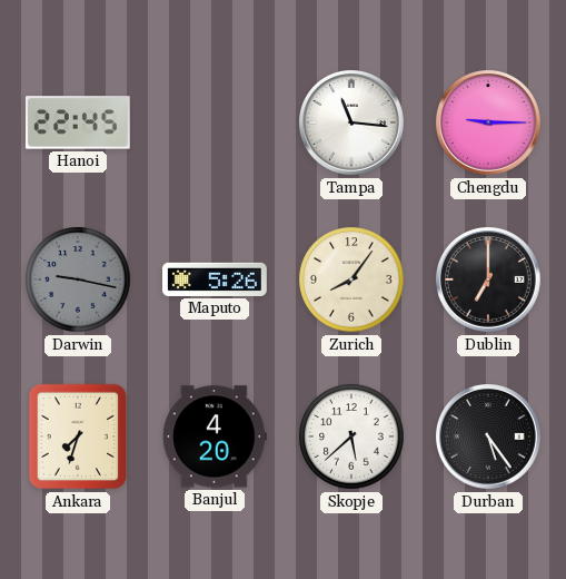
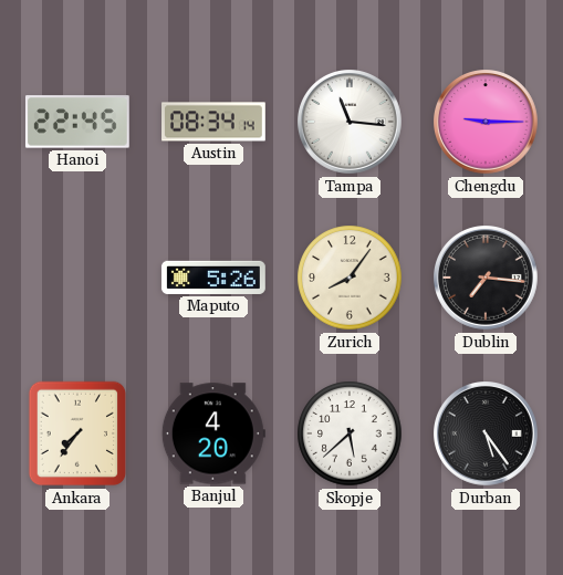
Austin: none -> 08:34
Darwin: 9:17 -> none
Dublin: 7:00 -> 7:16
Ankara: 7:33 -> 7:36
